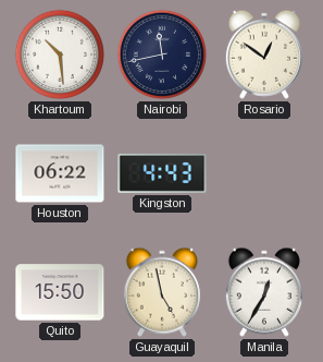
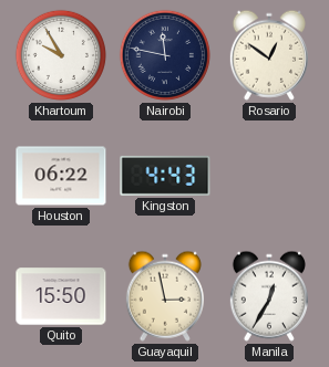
Khartoum: 10:29 -> 9:55
Nairobi: 11:43 -> 11:47
Guayaquil: 4:58 -> 2:58
